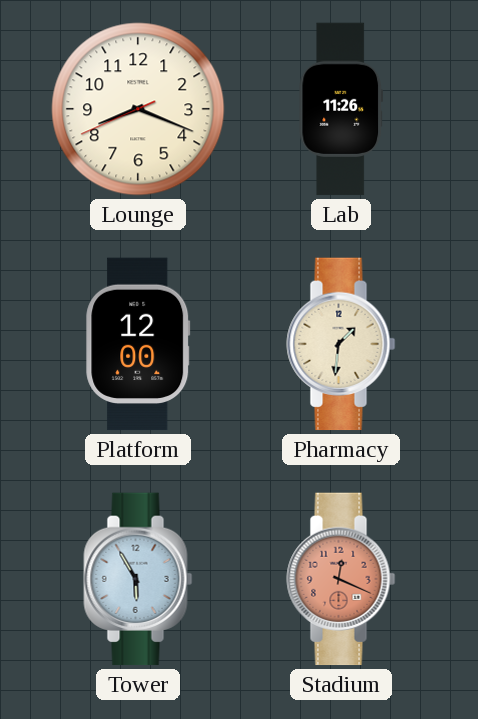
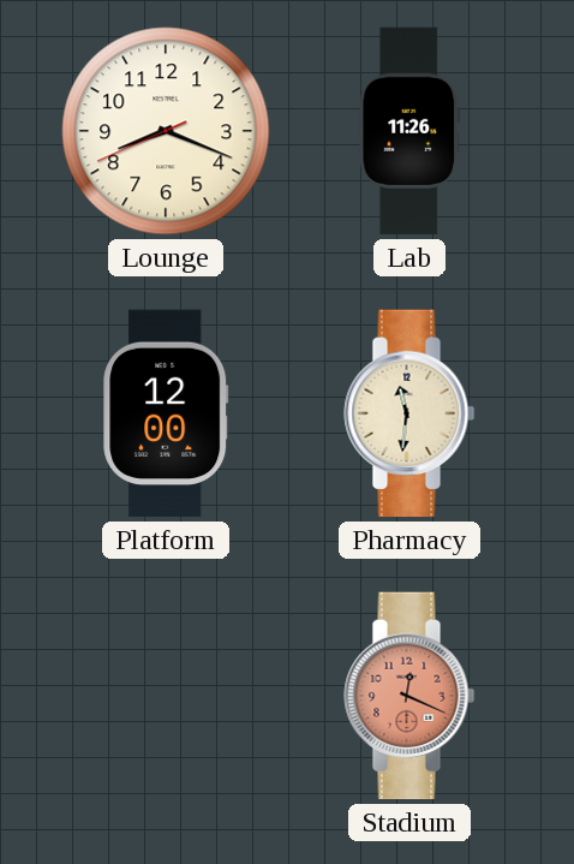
Pharmacy: 1:31 -> 11:31
Tower: 5:55 -> none
